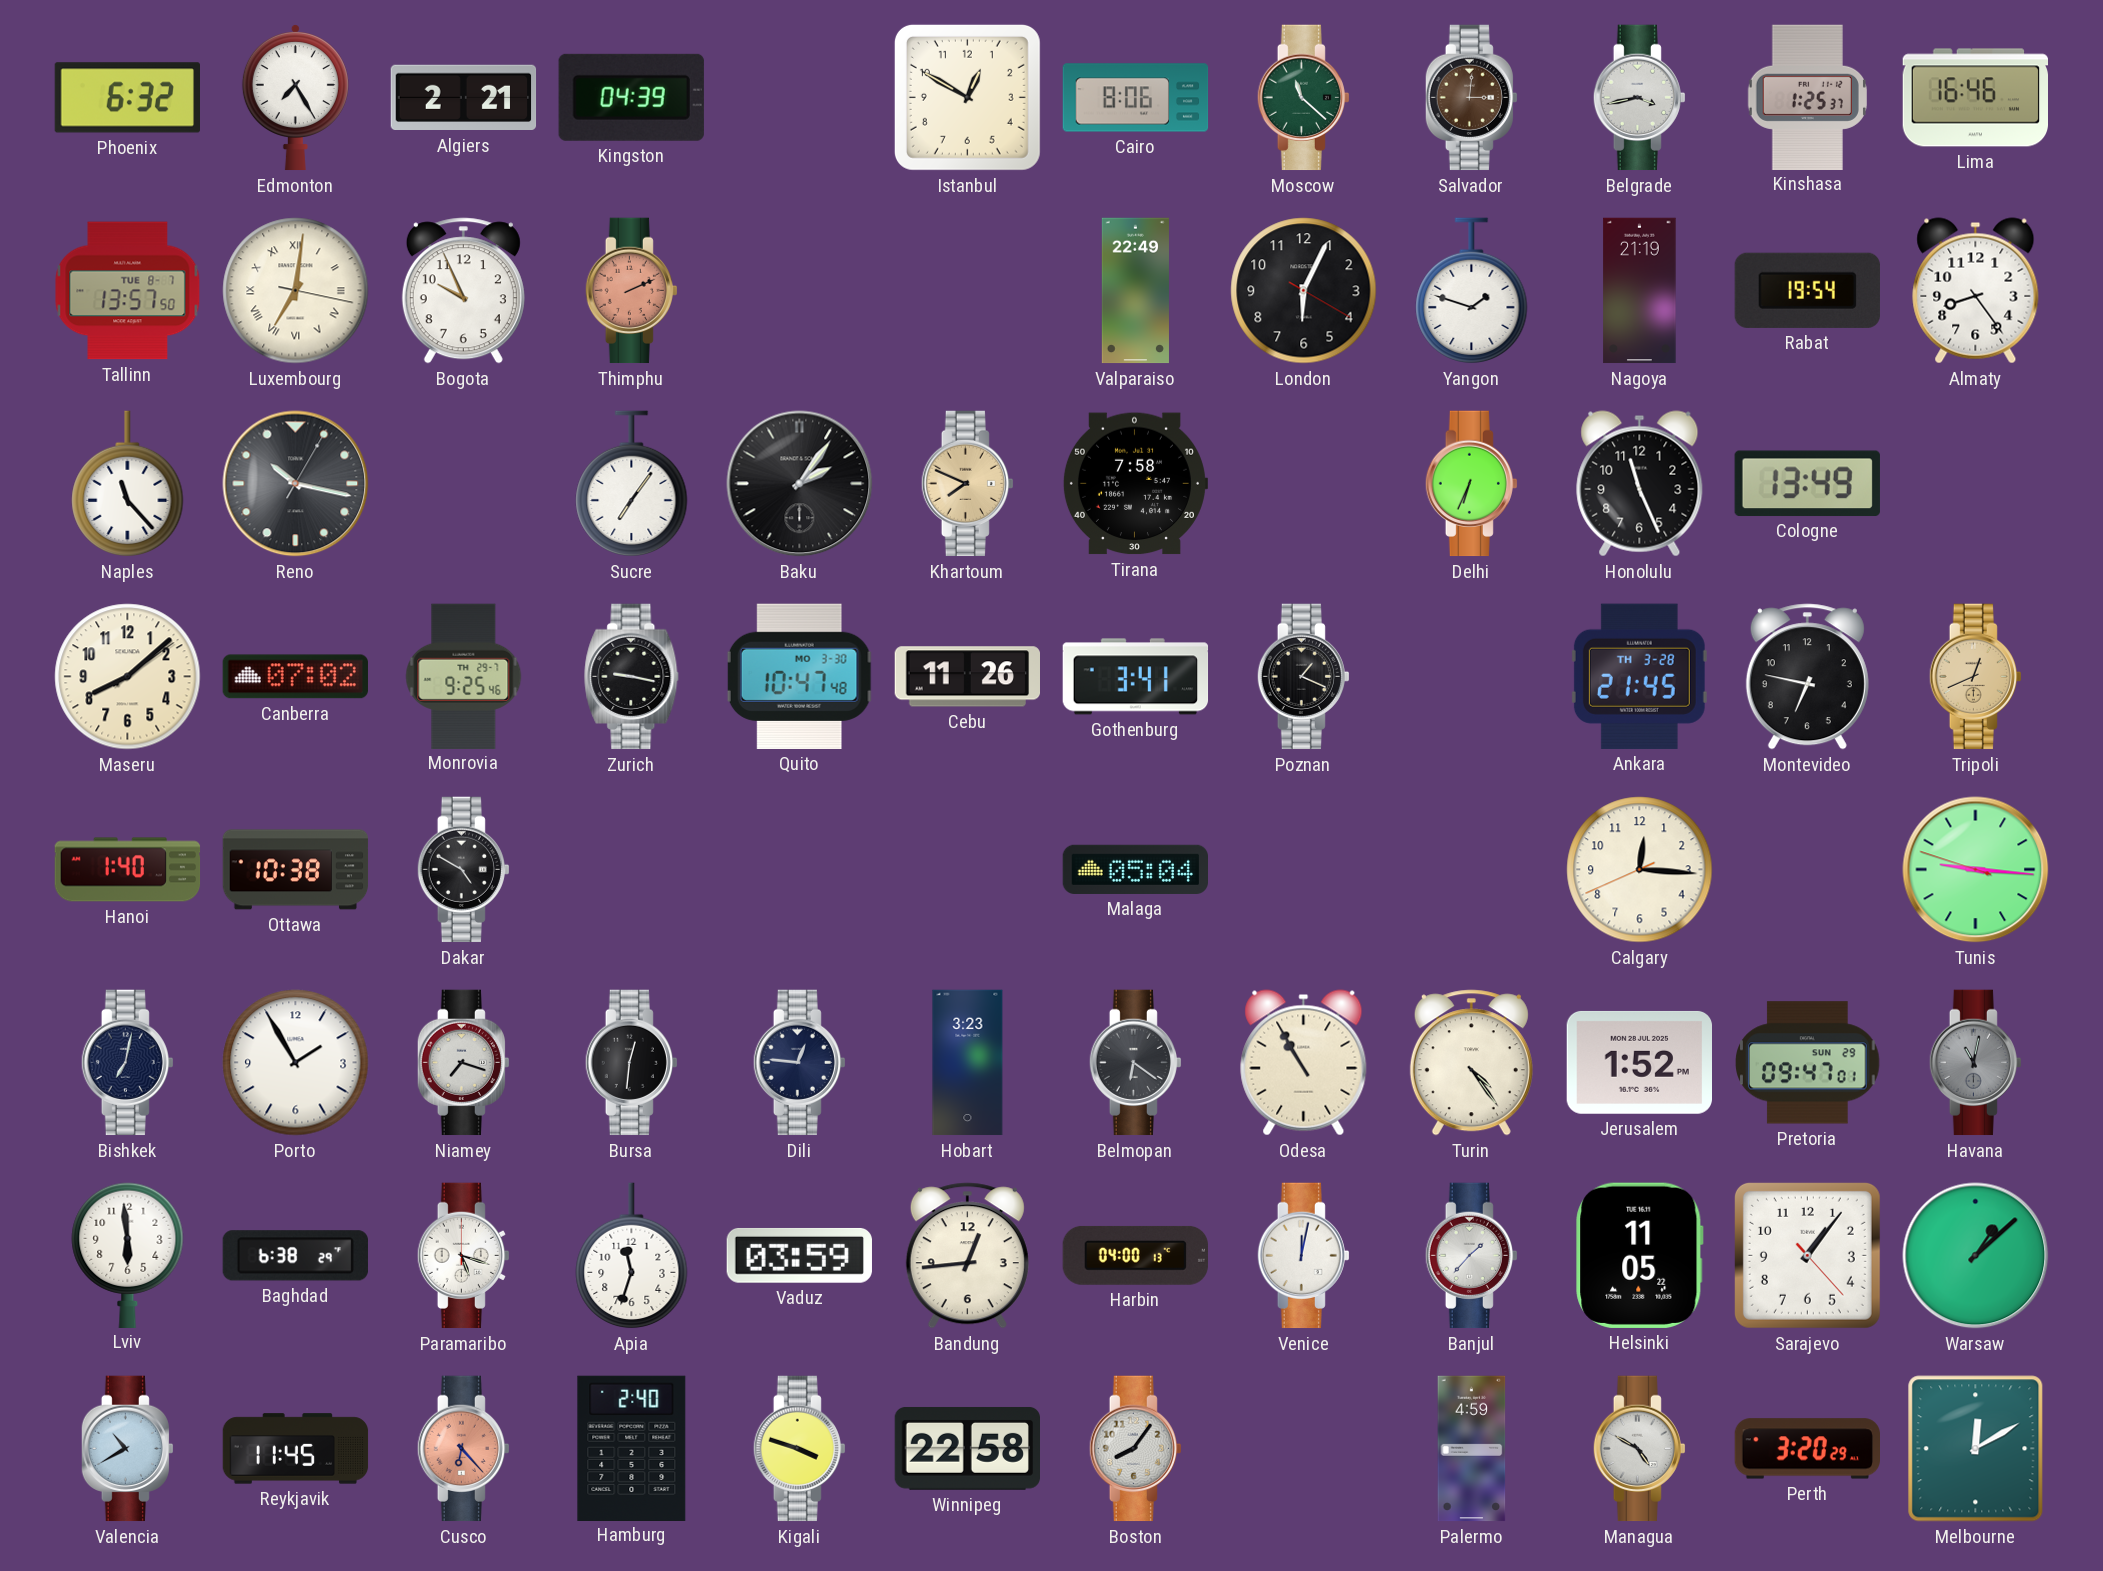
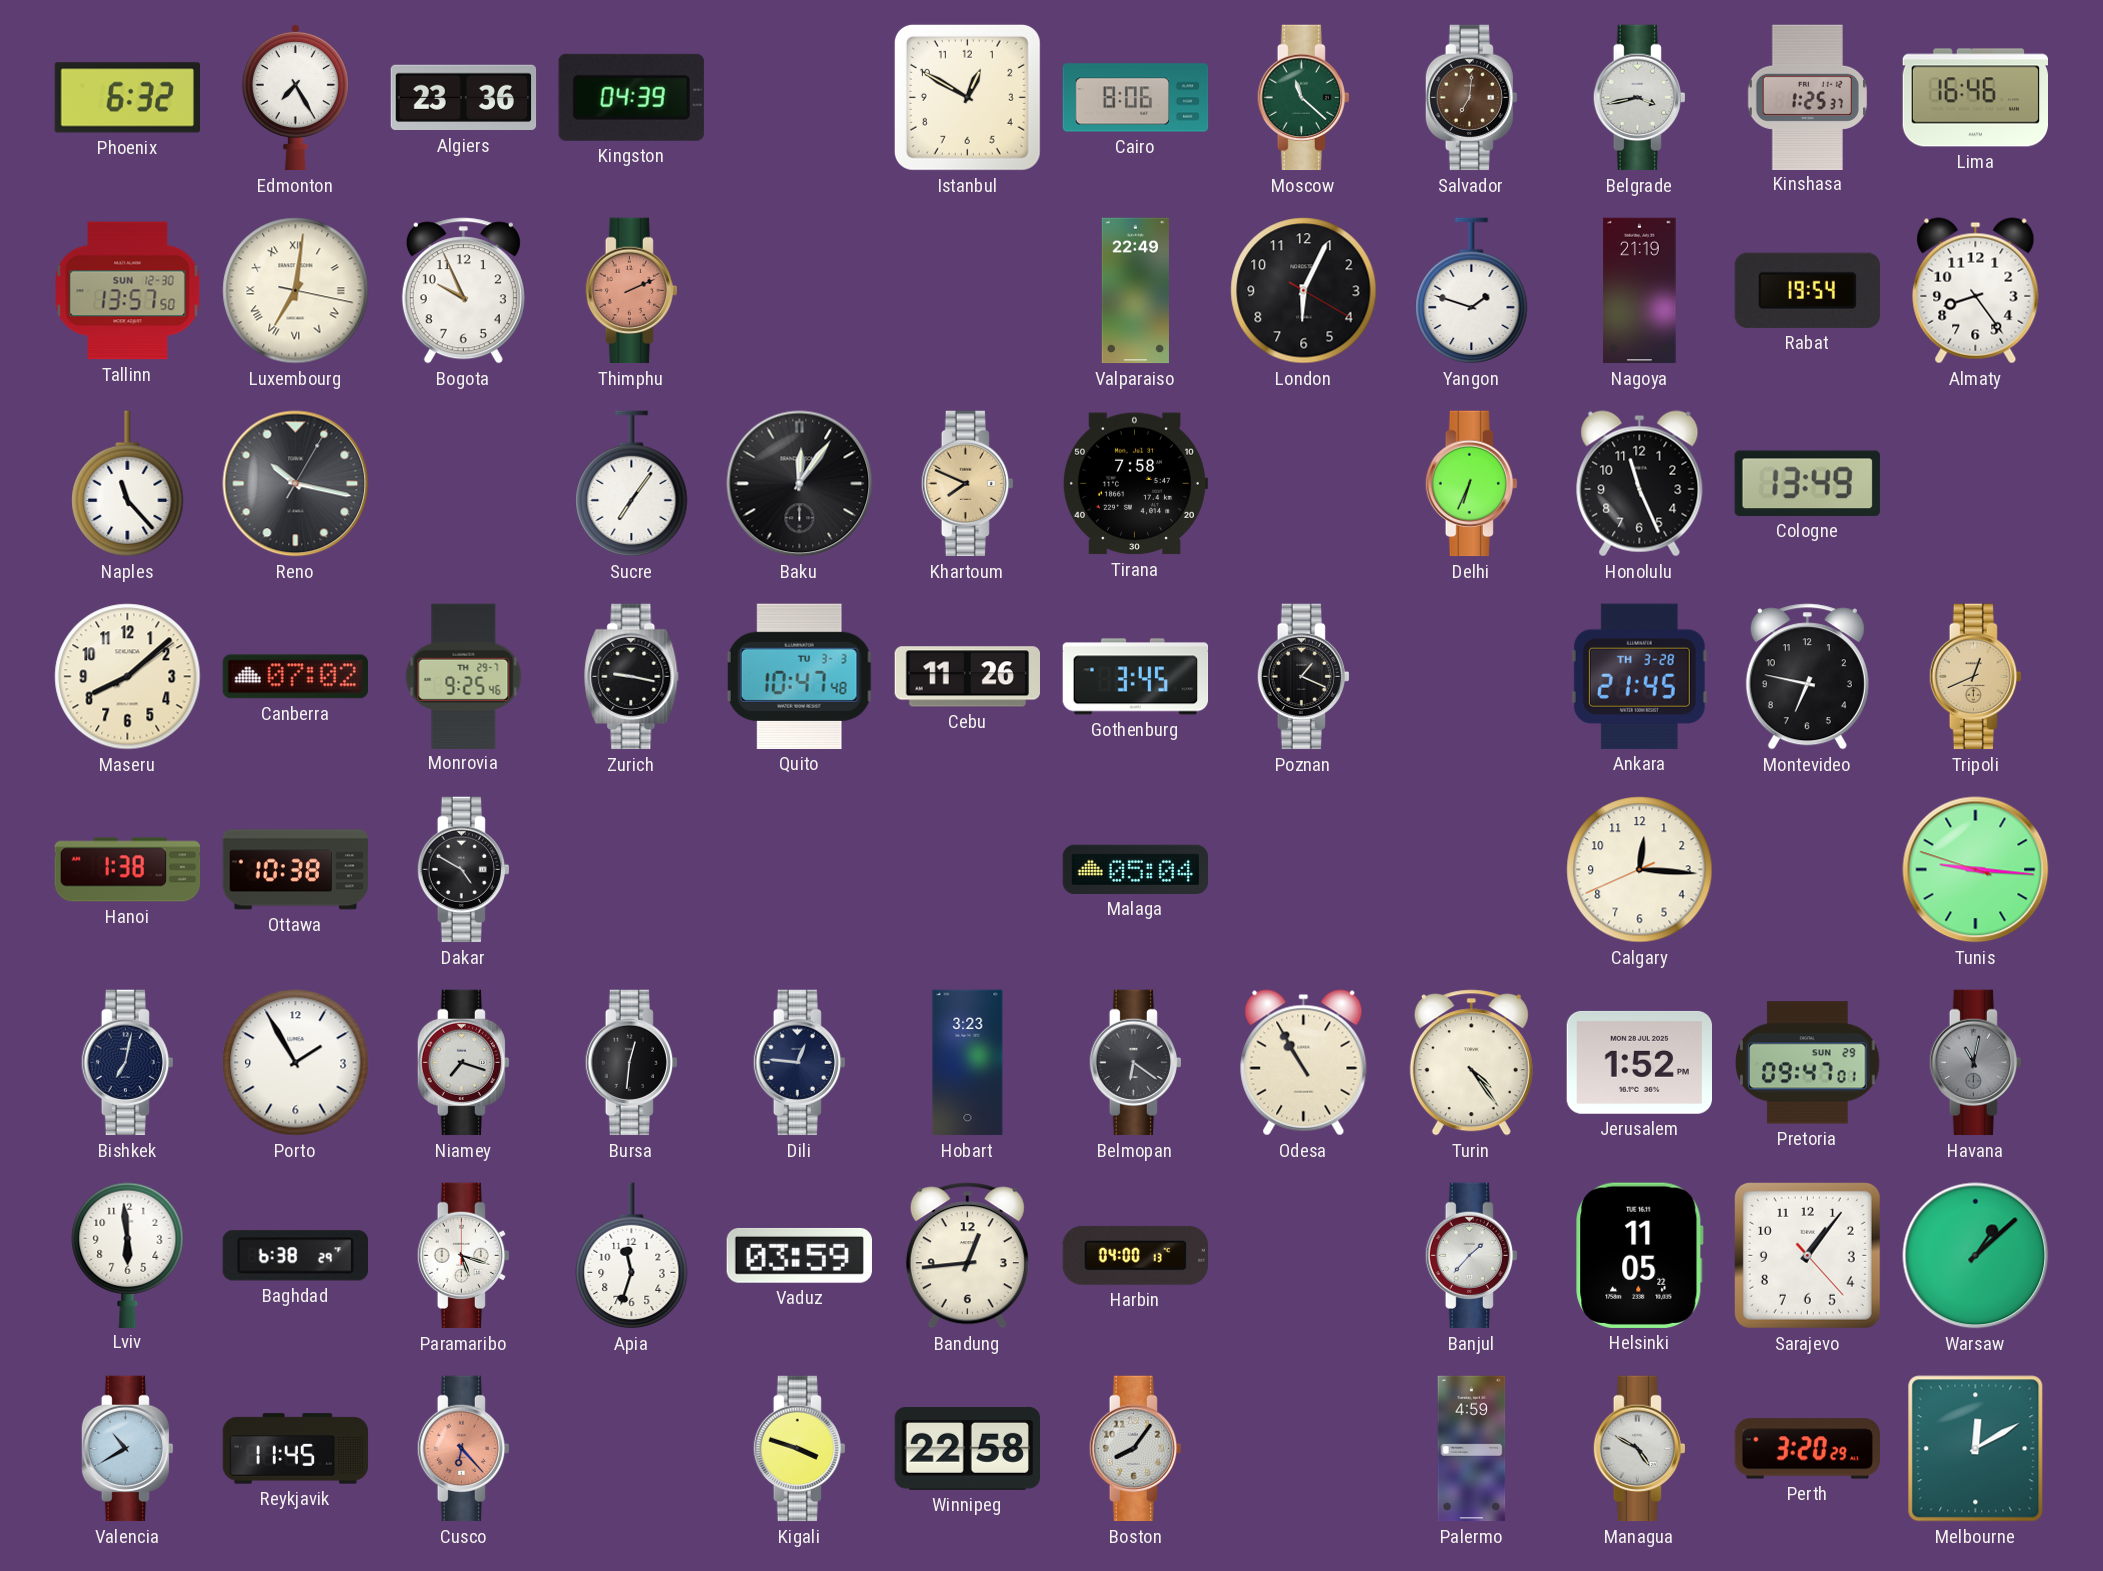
Algiers: 2:21 -> 23:36
Salvador: 3:01 -> 7:01
Tallinn date: TUE 8-7 -> SUN 12-30
Baku: 2:06 -> 12:06
Quito date: MO 3-30 -> TU 3-3
Gothenburg: 3:41 -> 3:45
Hanoi: 1:40 -> 1:38
Venice: 12:02 -> none
Hamburg: 2:40 -> none
